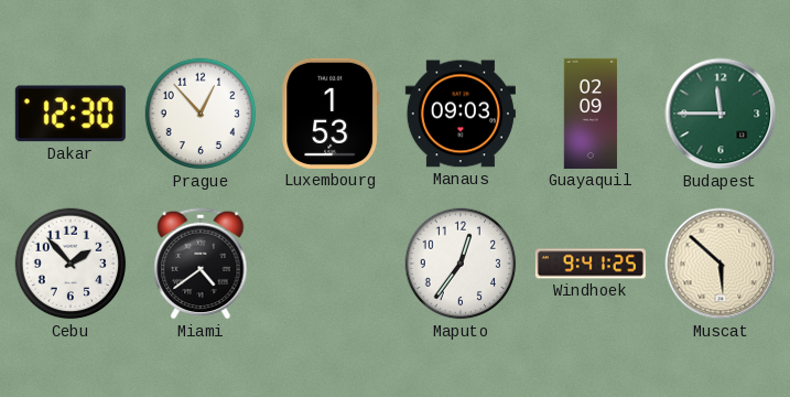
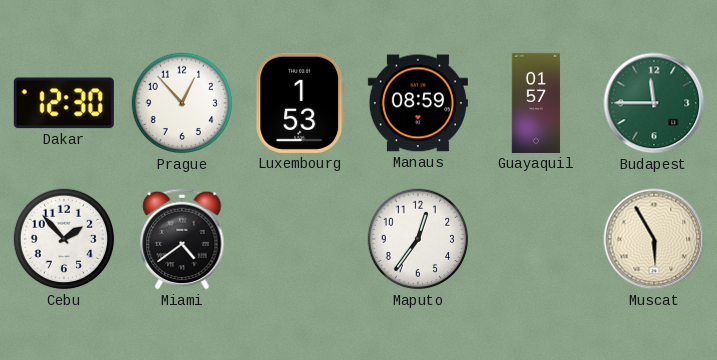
Manaus: 09:03 -> 08:59
Guayaquil: 02:09 -> 01:57
Windhoek: 9:41 -> none
Muscat: 5:52 -> 5:55
